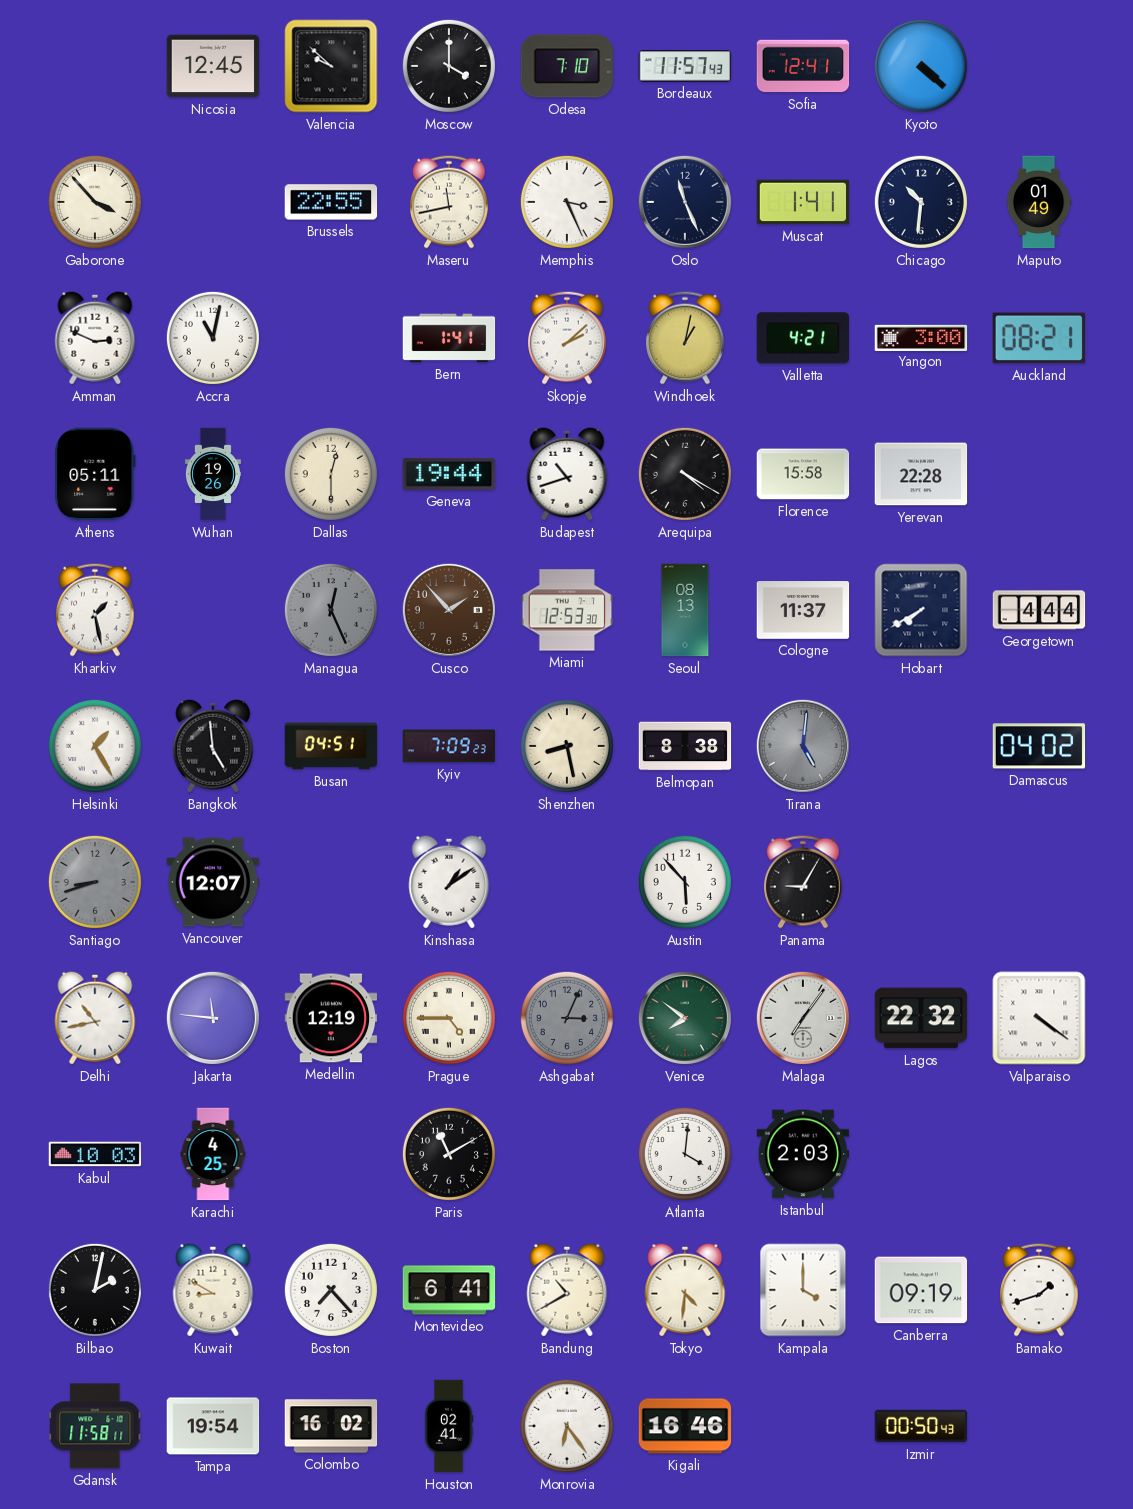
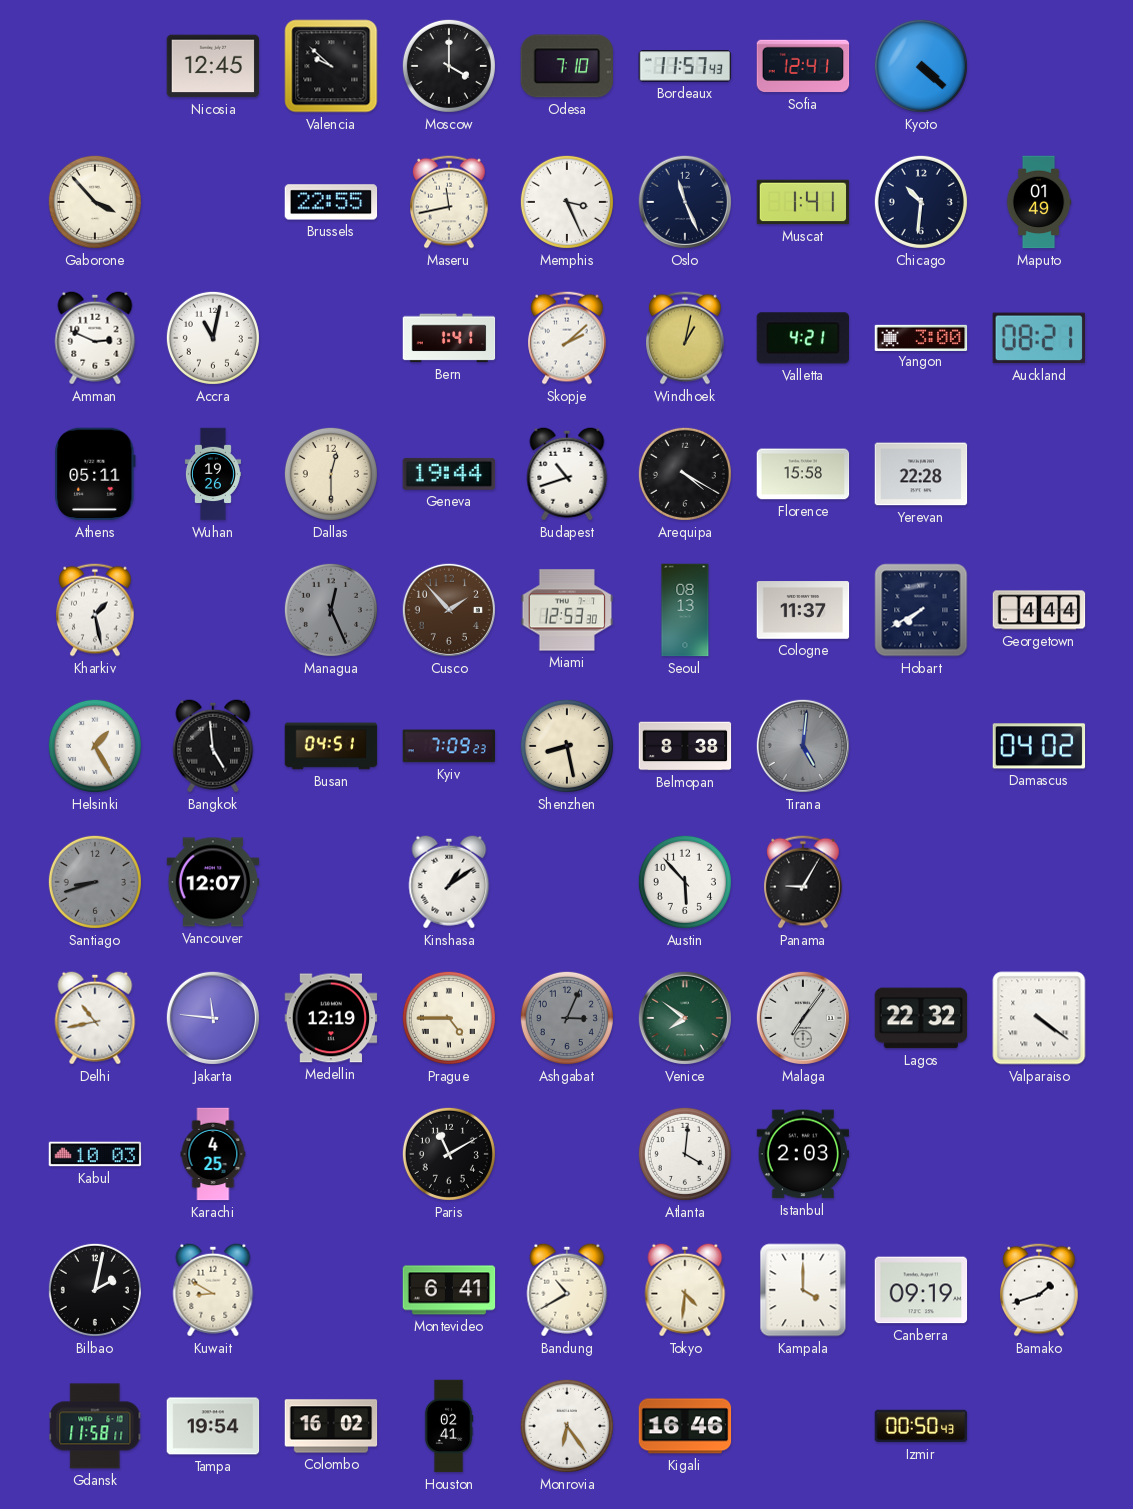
Boston: 7:23 -> none
